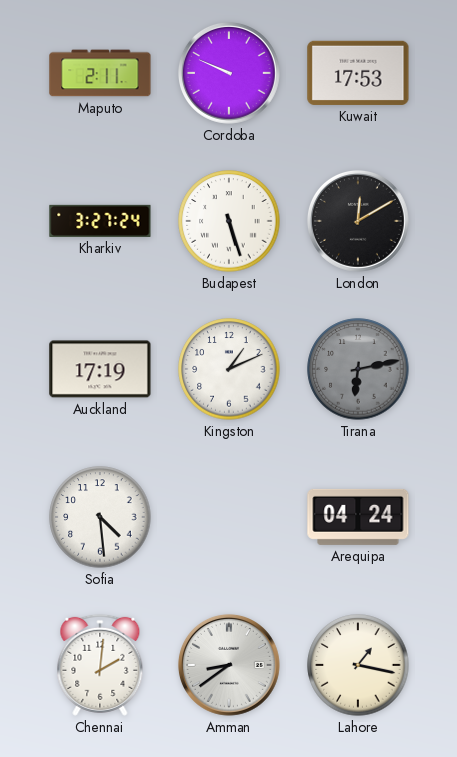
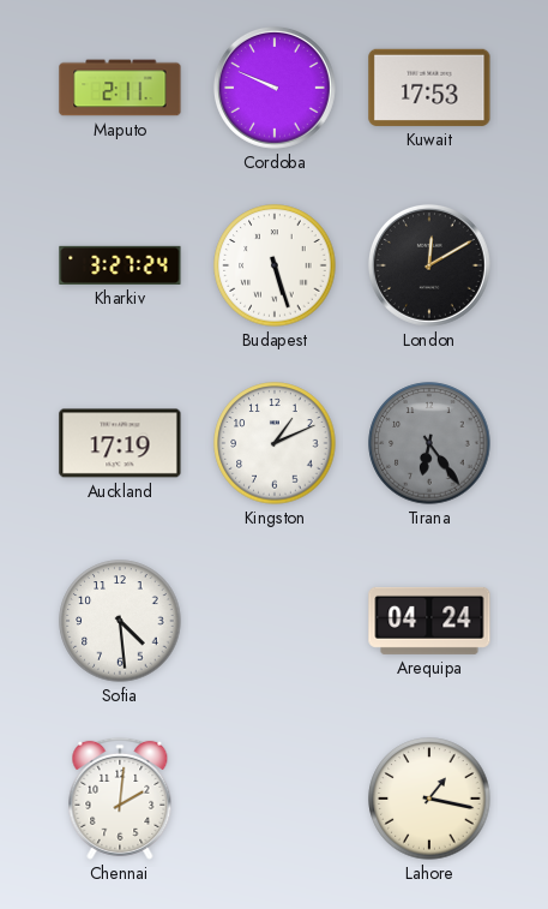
Tirana: 6:13 -> 6:24
Amman: 8:39 -> none
